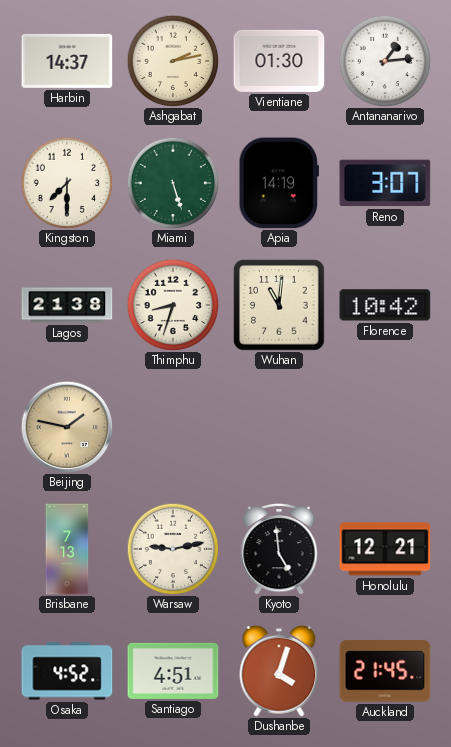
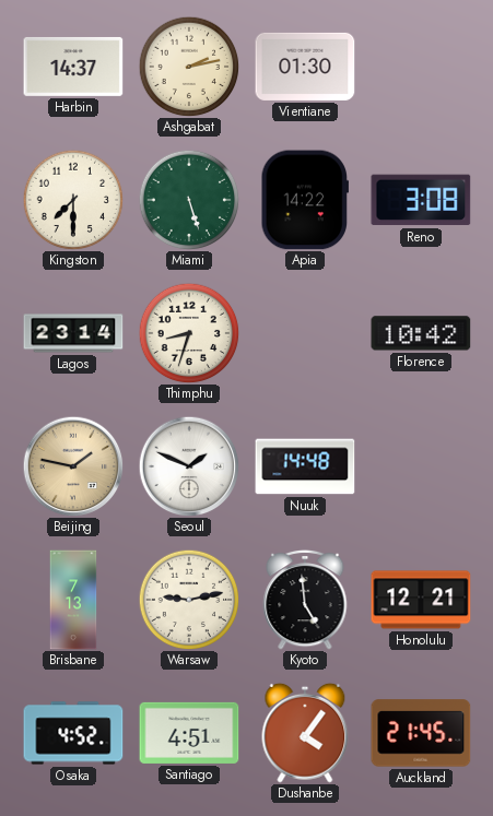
Antananarivo: 1:14 -> none
Apia: 14:19 -> 14:22
Reno: 3:07 -> 3:08
Lagos: 21:38 -> 23:14
Wuhan: 11:01 -> none
Seoul: none -> 1:49
Nuuk: none -> 14:48
Dushanbe: 4:03 -> 4:06
